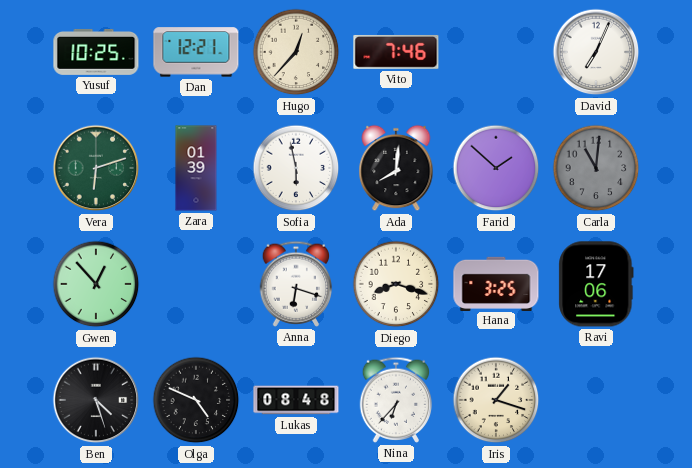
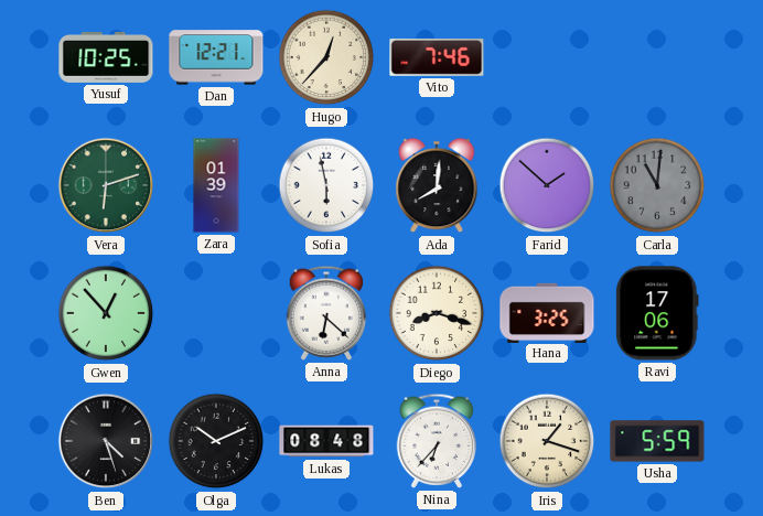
David: 7:04 -> none
Anna: 6:18 -> 6:22
Olga: 4:49 -> 10:11
Usha: none -> 5:59
